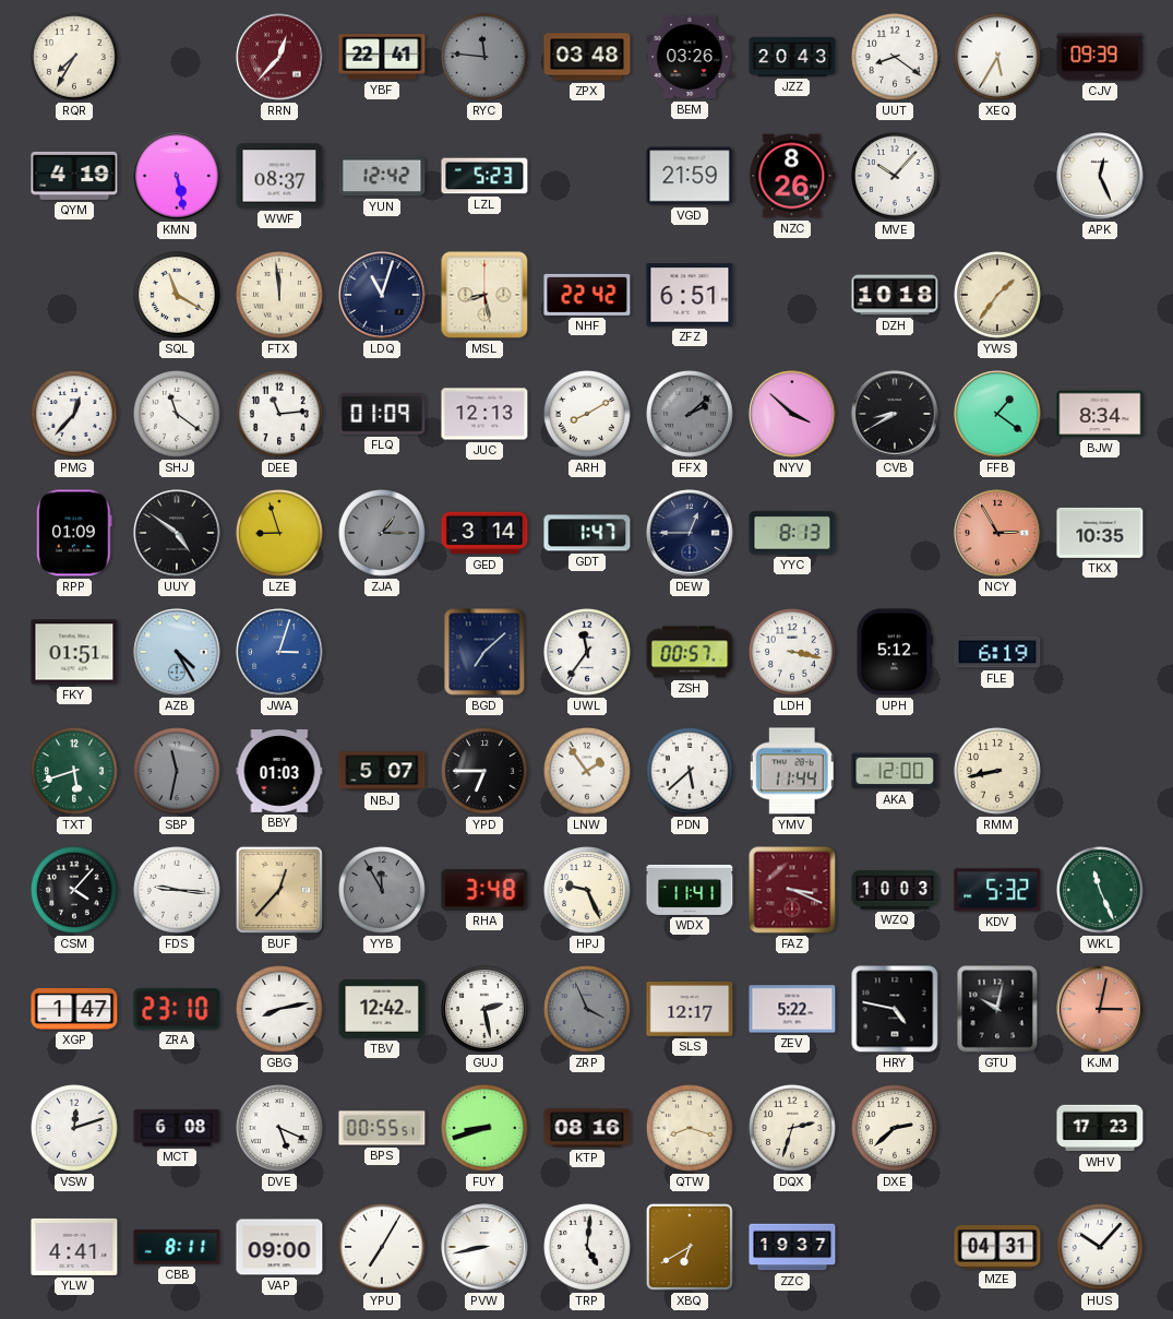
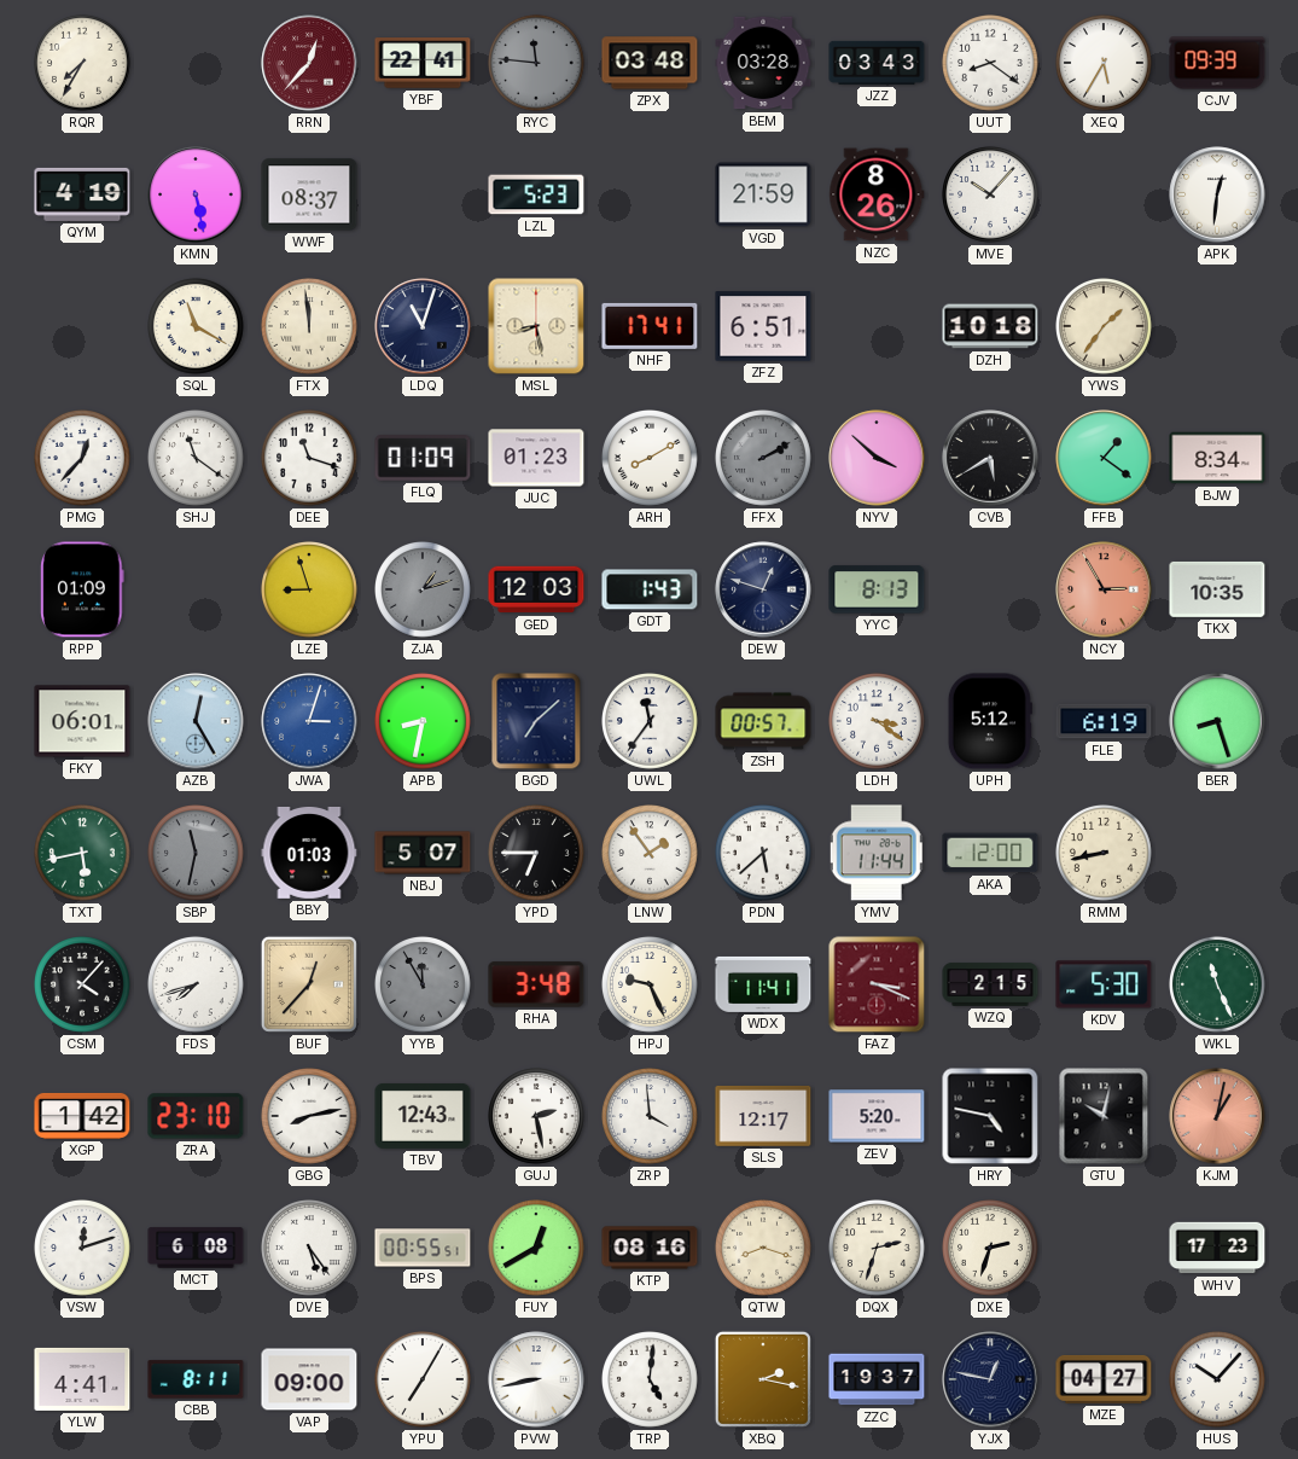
BEM: 03:26 -> 03:28
JZZ: 20:43 -> 03:43
YUN: 12:42 -> none
APK: 12:26 -> 12:31
NHF: 22:42 -> 17:41
DEE: 11:14 -> 11:18
JUC: 12:13 -> 01:23
FFX: 2:08 -> 2:10
CVB: 8:40 -> 5:40
UUY: 4:51 -> none
ZJA: 1:15 -> 1:12
GED: 3:14 -> 12:03
GDT: 1:47 -> 1:43
DEW: 12:45 -> 12:48
FKY: 01:51 -> 06:01
AZB: 4:25 -> 12:25
APB: none -> 8:32
LDH: 3:17 -> 3:21
BER: none -> 8:27
TXT: 5:42 -> 5:43
FDS: 9:16 -> 7:42
WZQ: 10:03 -> 2:15
KDV: 5:32 -> 5:30
XGP: 1:47 -> 1:42
TBV: 12:42 -> 12:43
ZRP: 3:56 -> 3:59
ZRP dial: grey -> white
ZEV: 5:22 -> 5:20
KJM: 3:02 -> 1:02
DVE: 5:19 -> 5:24
FUY: 8:42 -> 12:40
DXE: 2:38 -> 2:33
XBQ: 6:40 -> 2:17
YJX: none -> 12:47
MZE: 04:31 -> 04:27
